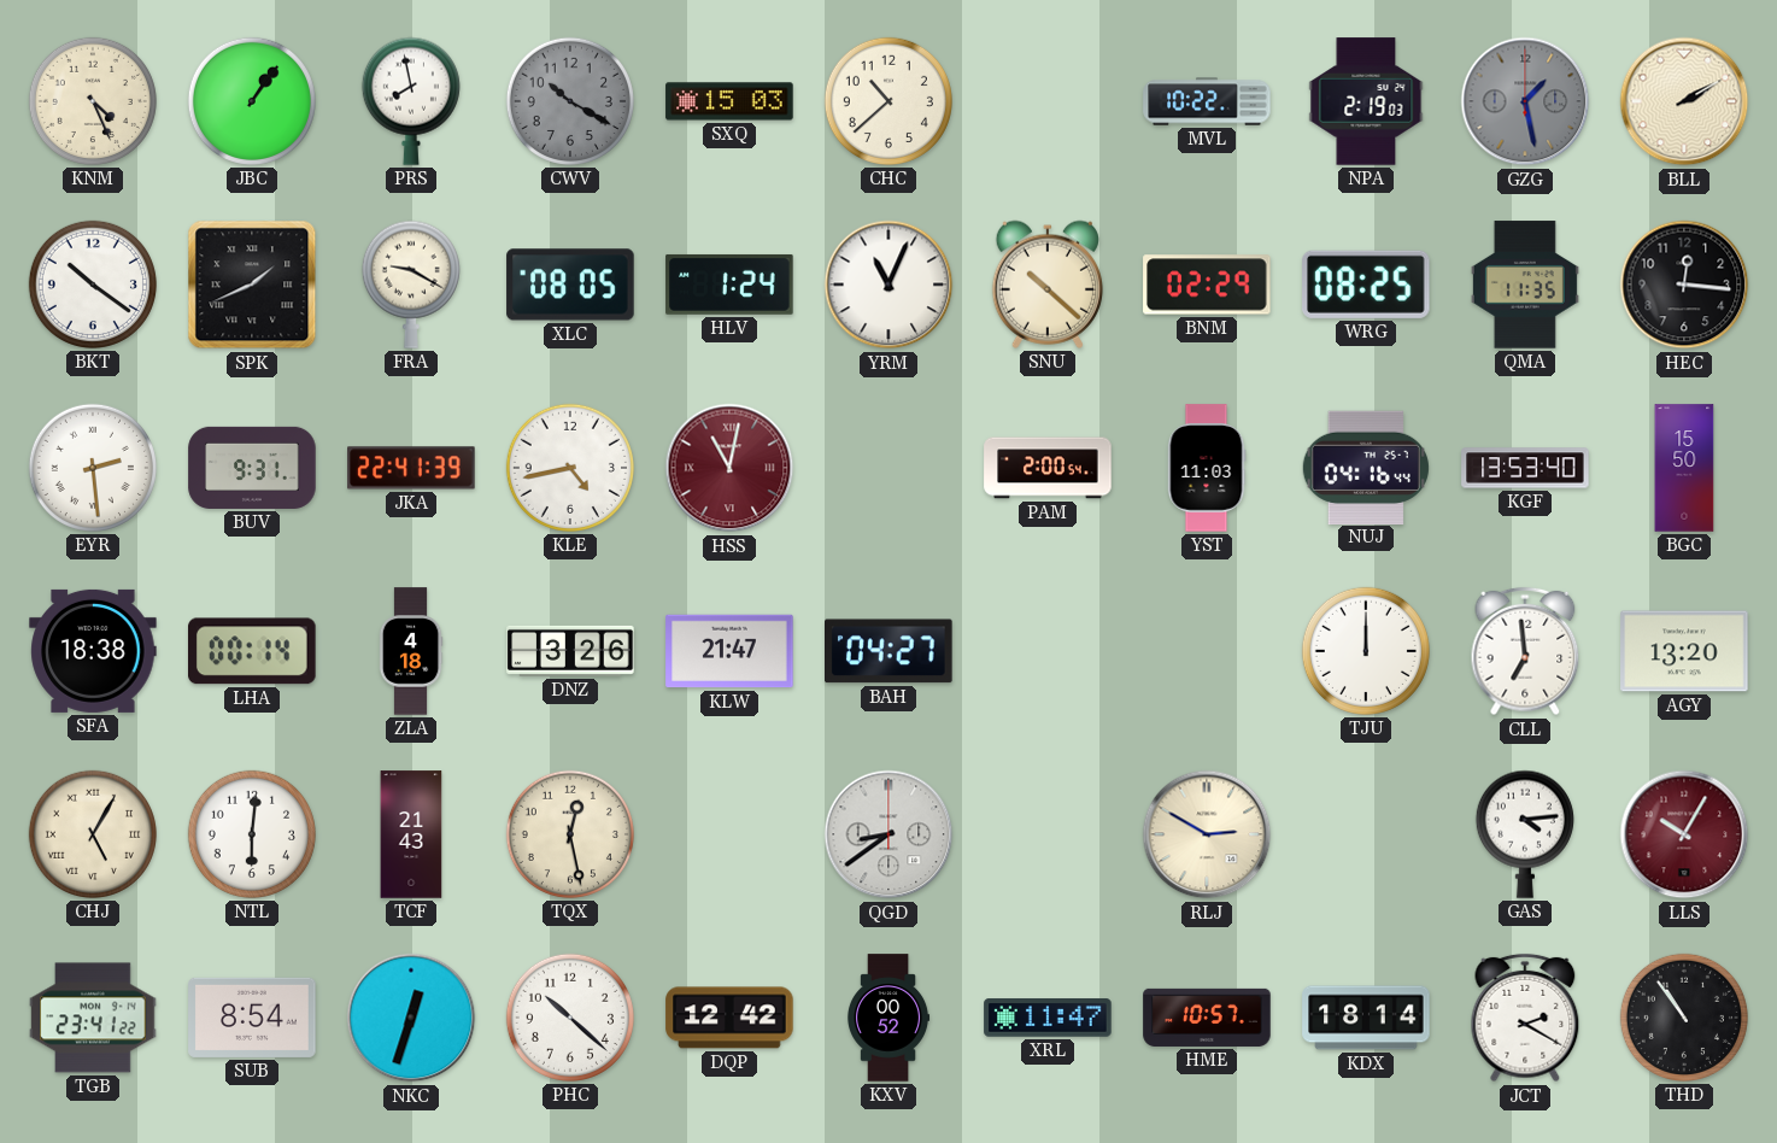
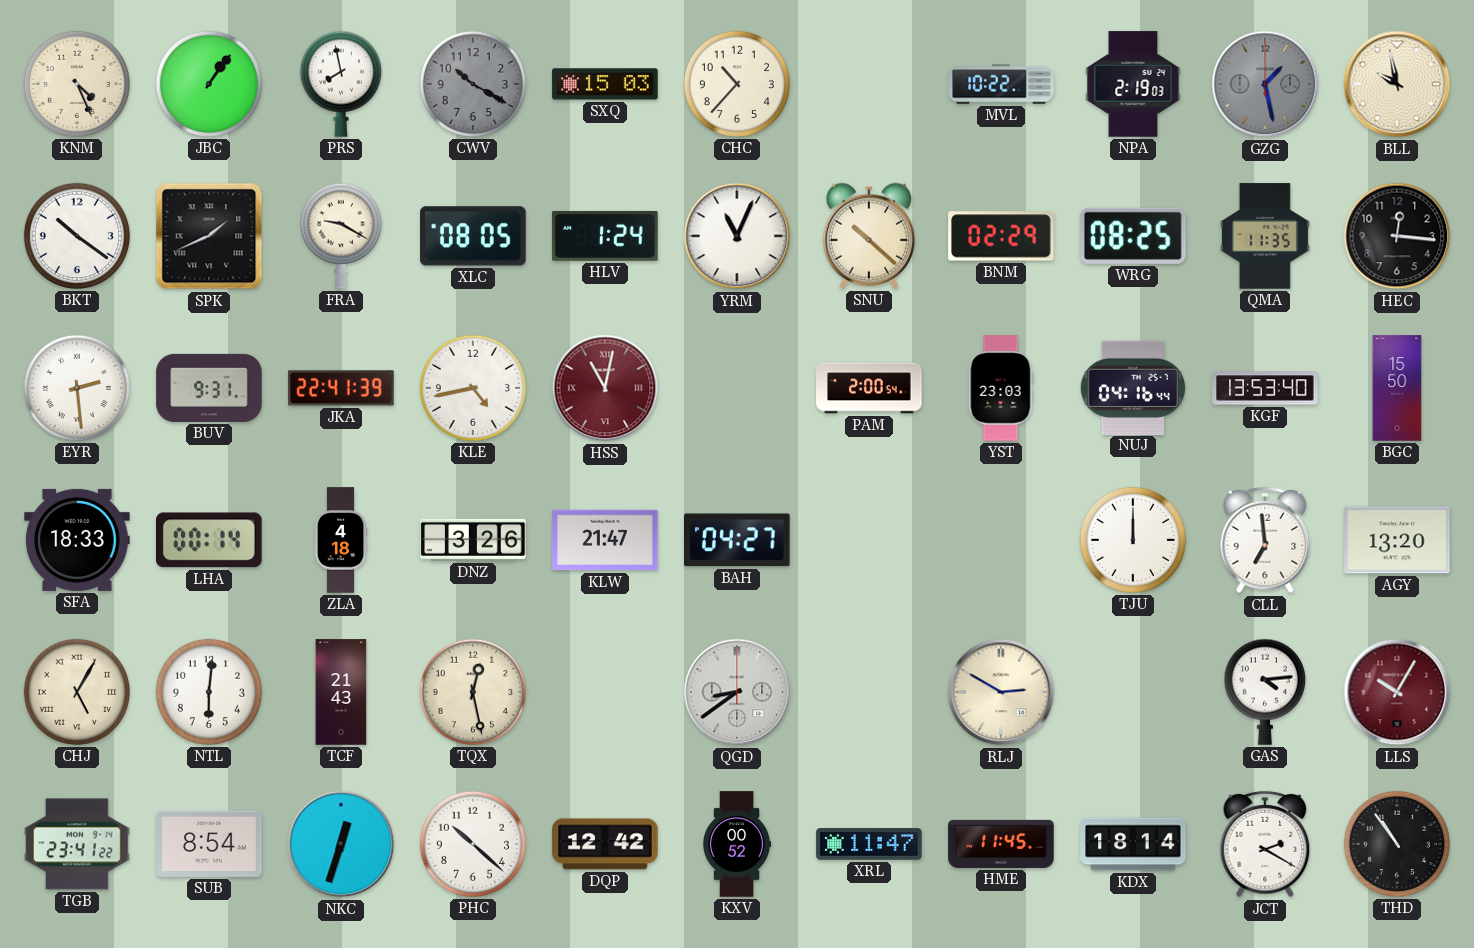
CHC: 10:38 -> 10:37
BLL: 2:10 -> 9:58
YST: 11:03 -> 23:03
SFA: 18:38 -> 18:33
HME: 10:57 -> 11:45
